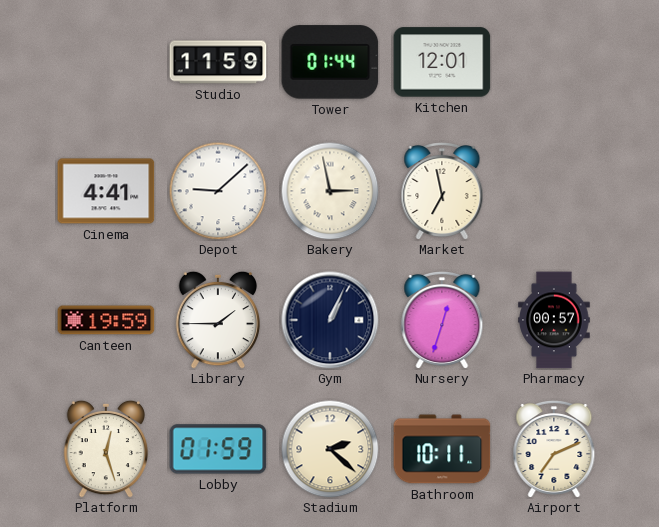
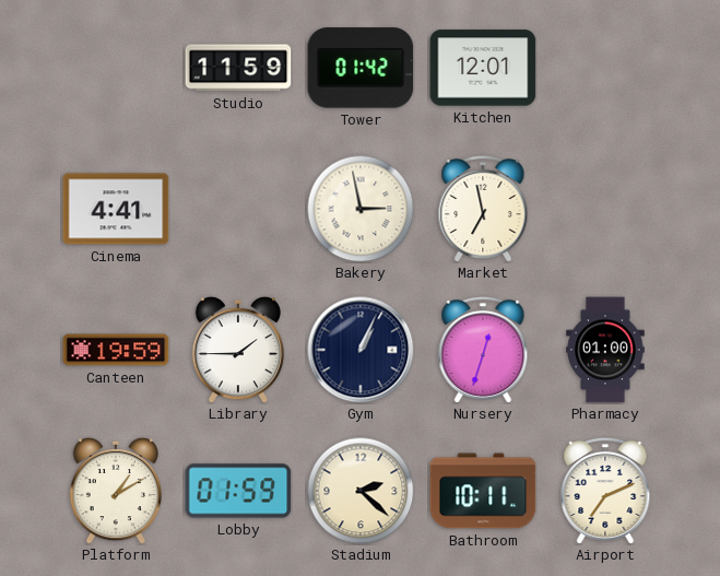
Tower: 01:44 -> 01:42
Depot: 9:08 -> none
Pharmacy: 00:57 -> 01:00
Platform: 12:27 -> 1:10
